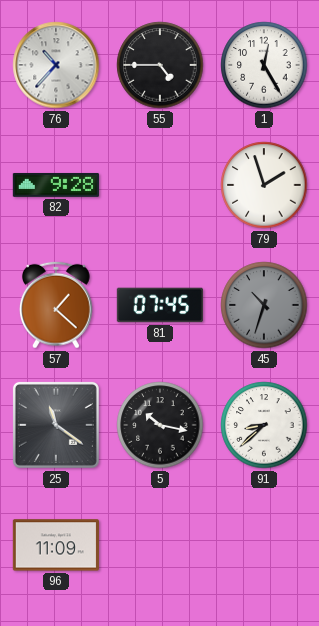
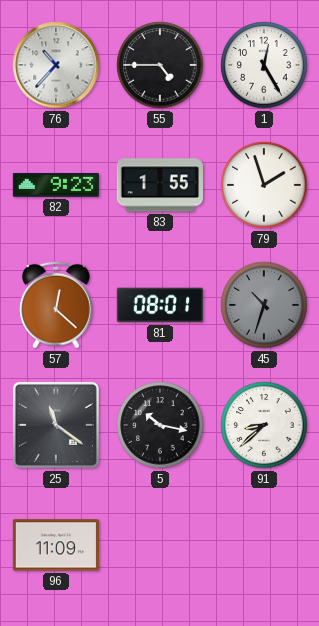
82: 9:28 -> 9:23
83: none -> 1:55
57: 1:22 -> 12:22
81: 07:45 -> 08:01
